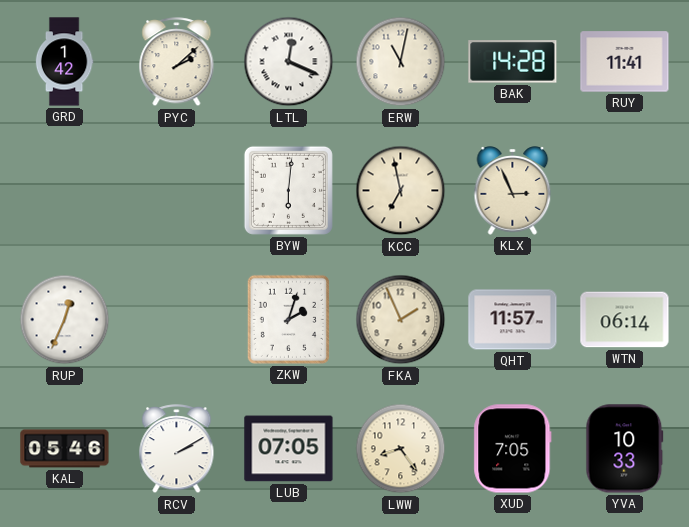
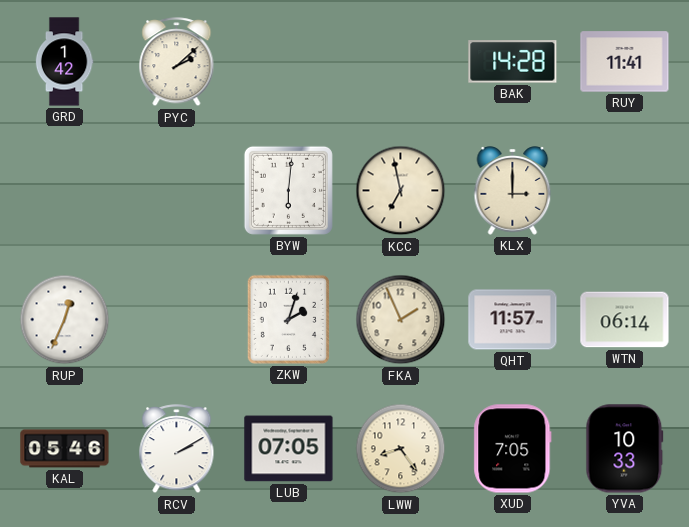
LTL: 12:19 -> none
ERW: 11:02 -> none
KLX: 2:56 -> 3:00
